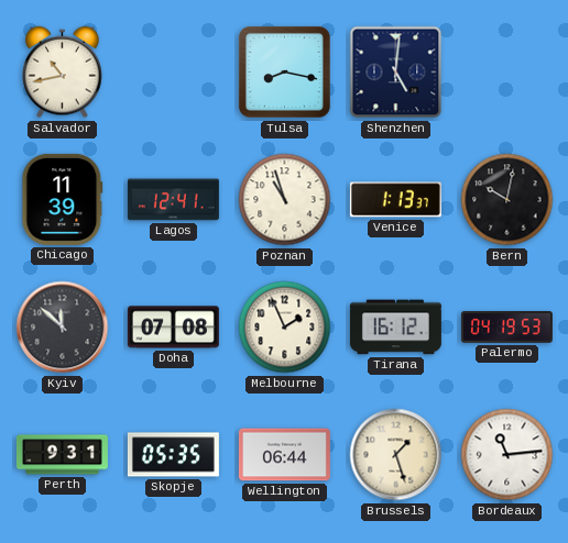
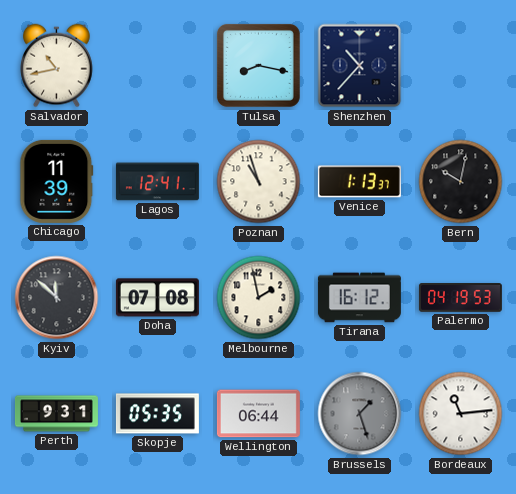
Shenzhen: 5:01 -> 10:37
Melbourne: 1:56 -> 1:58
Brussels dial: cream -> grey
